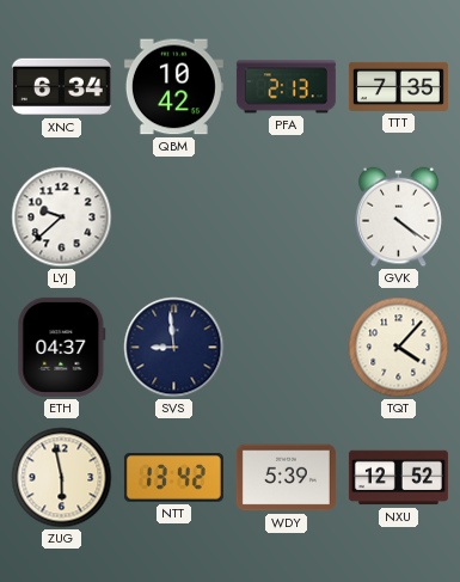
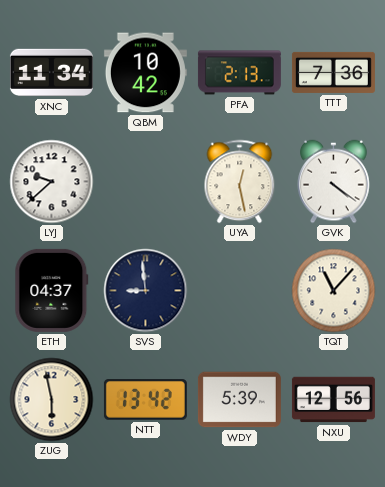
XNC: 6:34 -> 11:34
TTT: 7:35 -> 7:36
UYA: none -> 12:28
TQT: 4:07 -> 11:07
NXU: 12:52 -> 12:56
